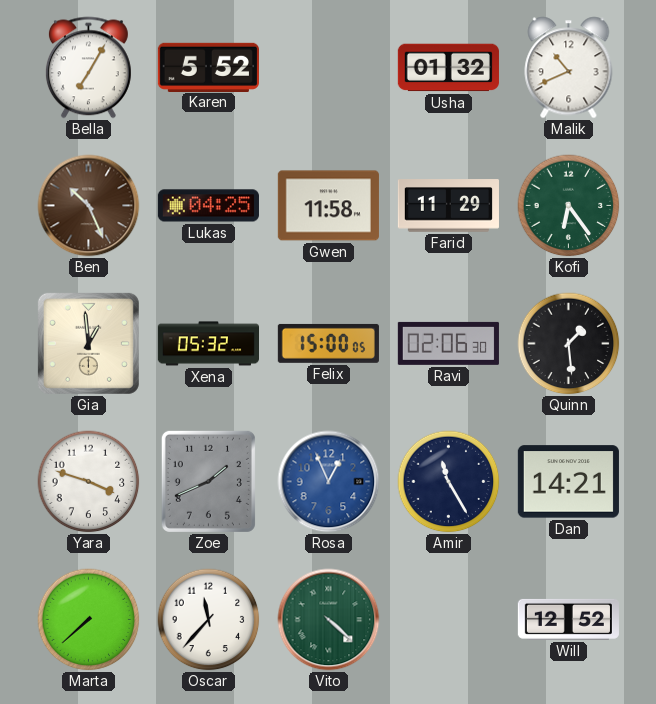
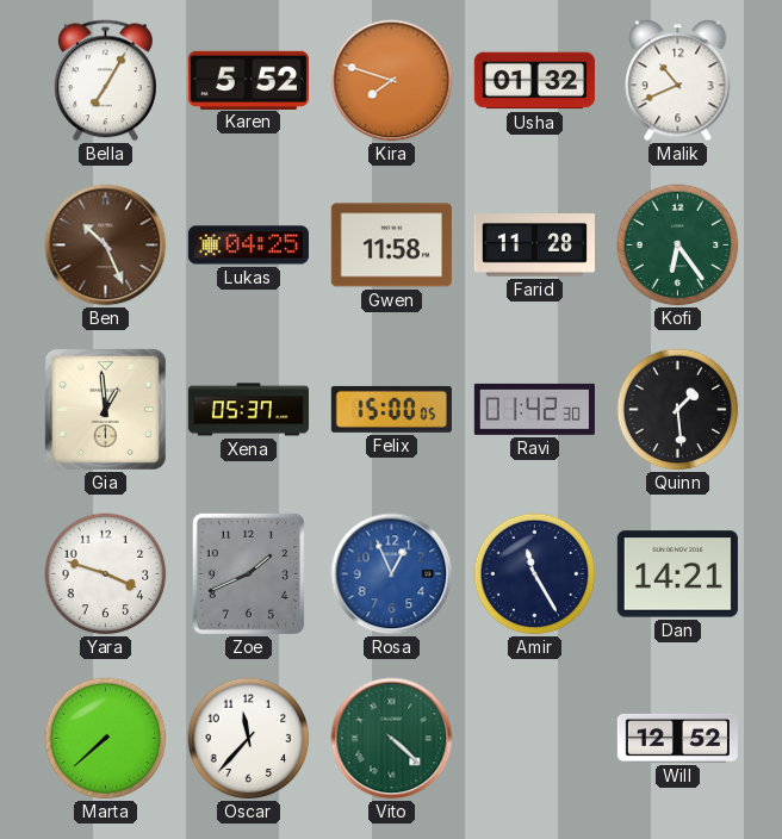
Kira: none -> 7:48
Farid: 11:29 -> 11:28
Xena: 05:32 -> 05:37
Ravi: 02:06 -> 01:42
